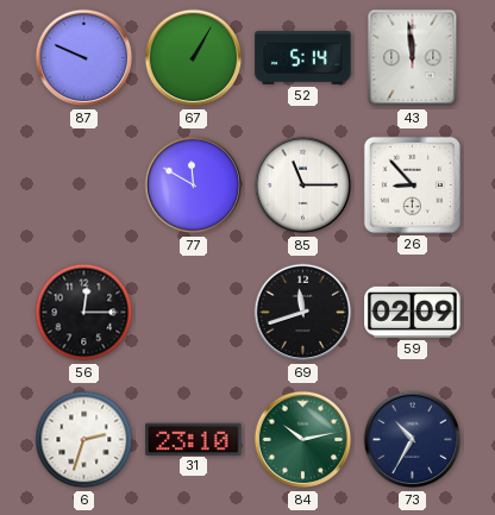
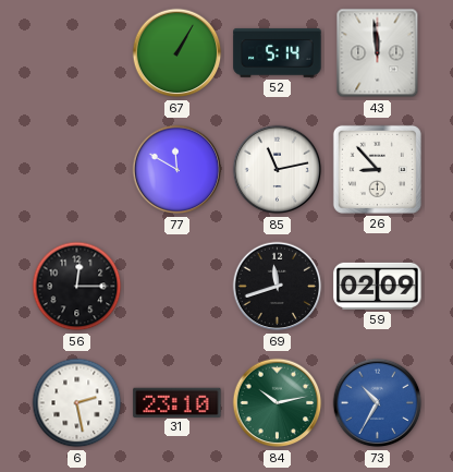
87: 9:49 -> none
85: 11:15 -> 11:13
6: 2:33 -> 2:28
73 dial: navy -> blue
